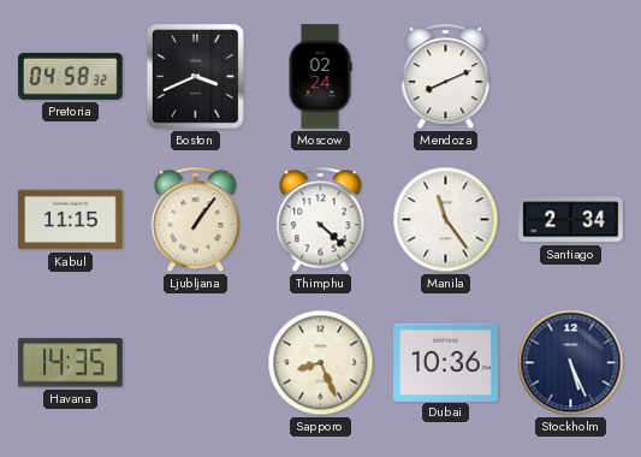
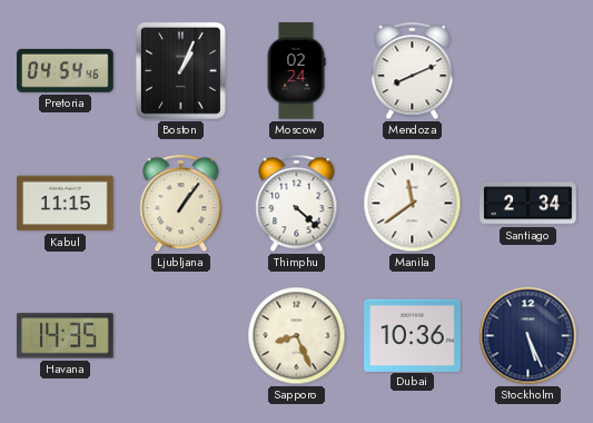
Pretoria: 04:58 -> 04:54
Boston: 3:41 -> 1:04
Manila: 11:24 -> 11:39
